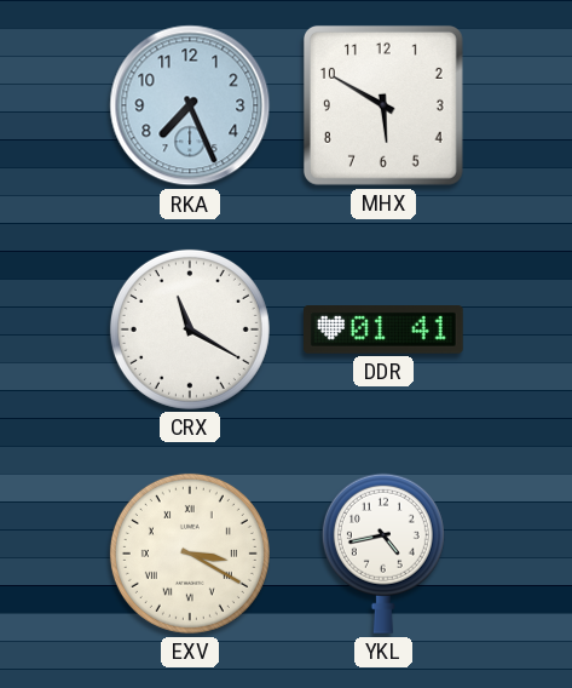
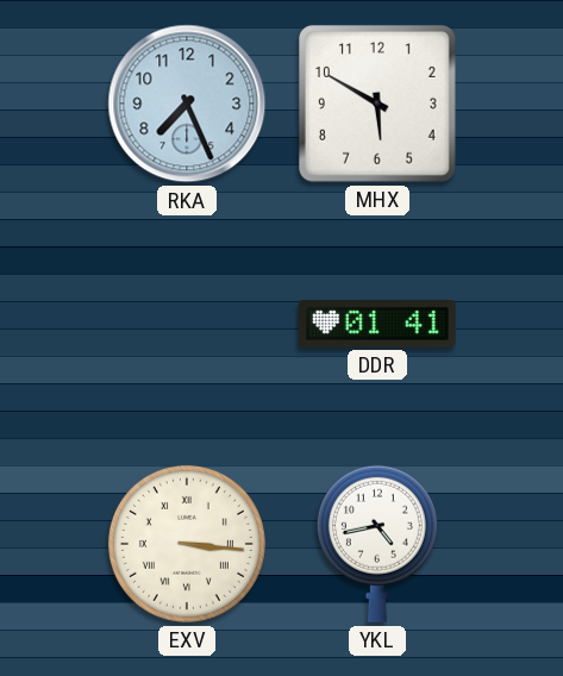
CRX: 11:20 -> none
EXV: 3:20 -> 3:16
